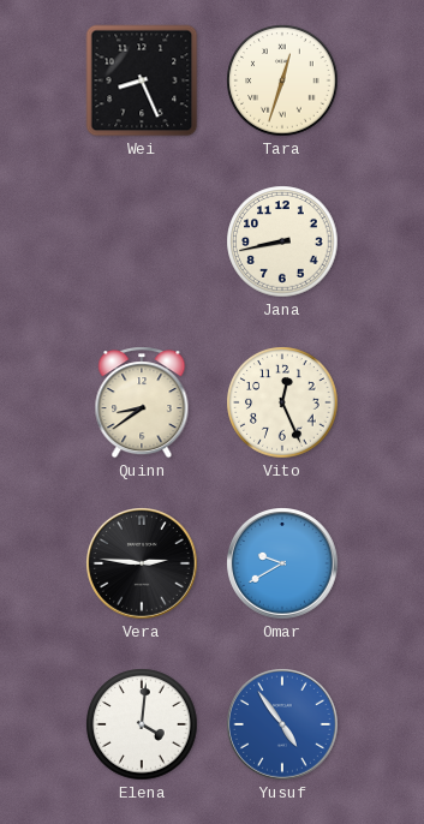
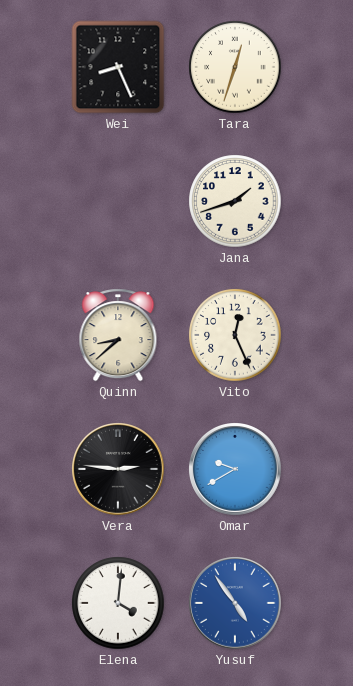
Jana: 8:43 -> 1:42
Quinn: 8:39 -> 8:38
